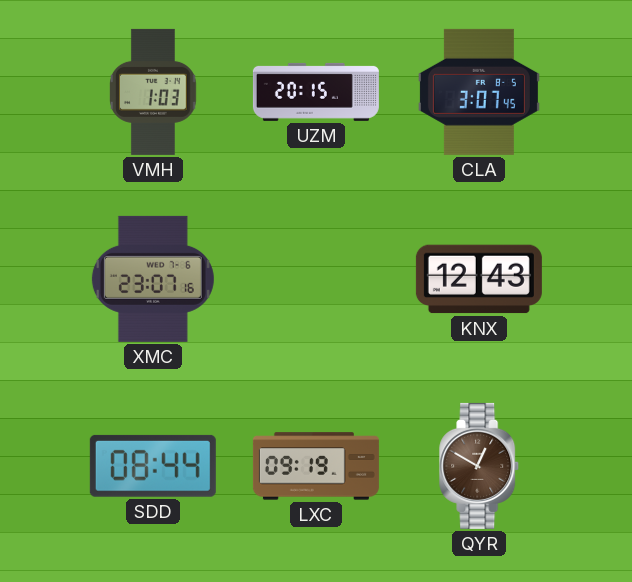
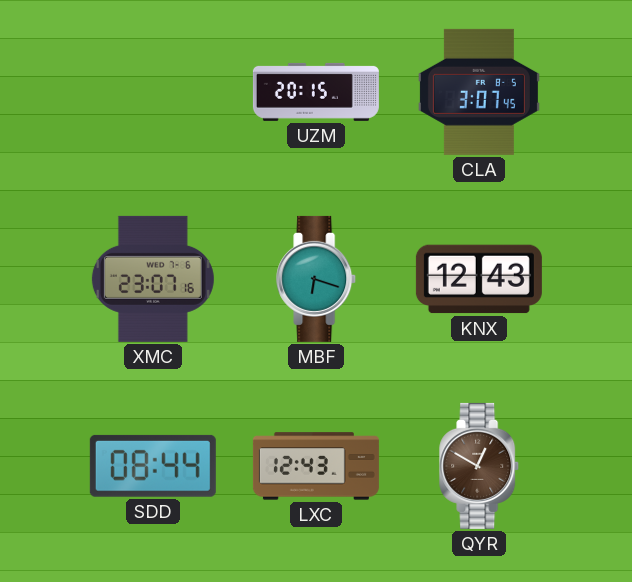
VMH: 1:03 -> none
MBF: none -> 6:18
LXC: 09:19 -> 12:43
